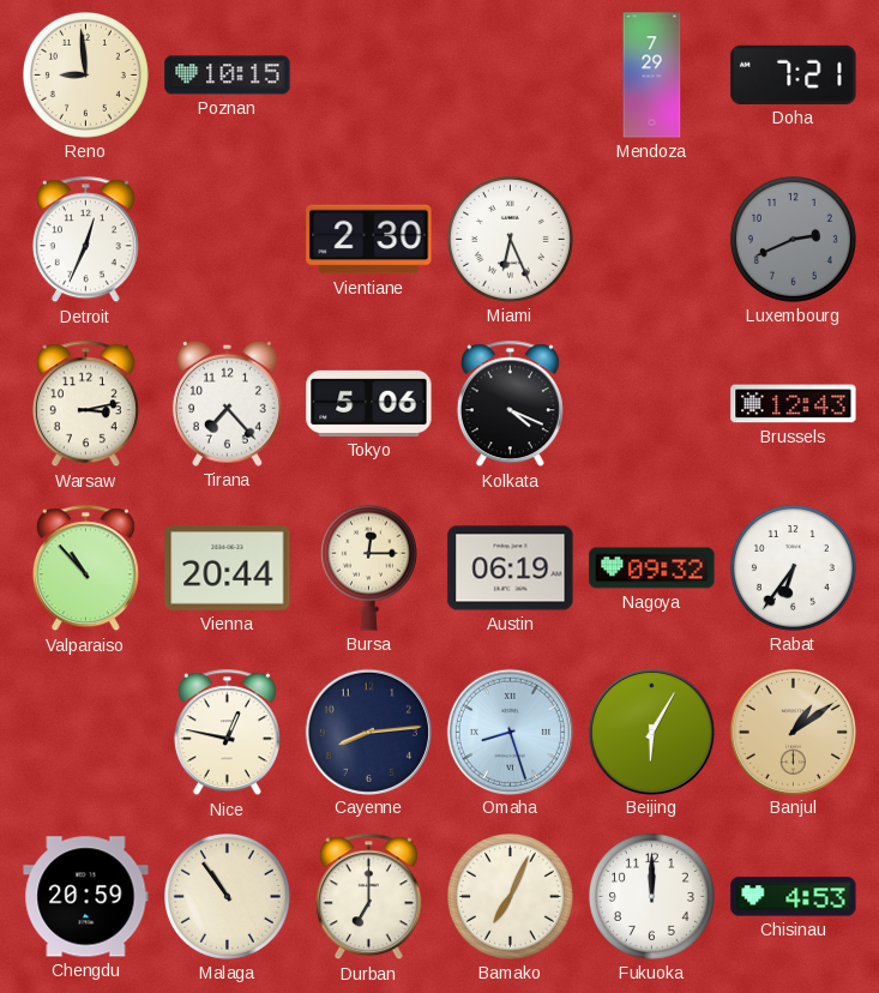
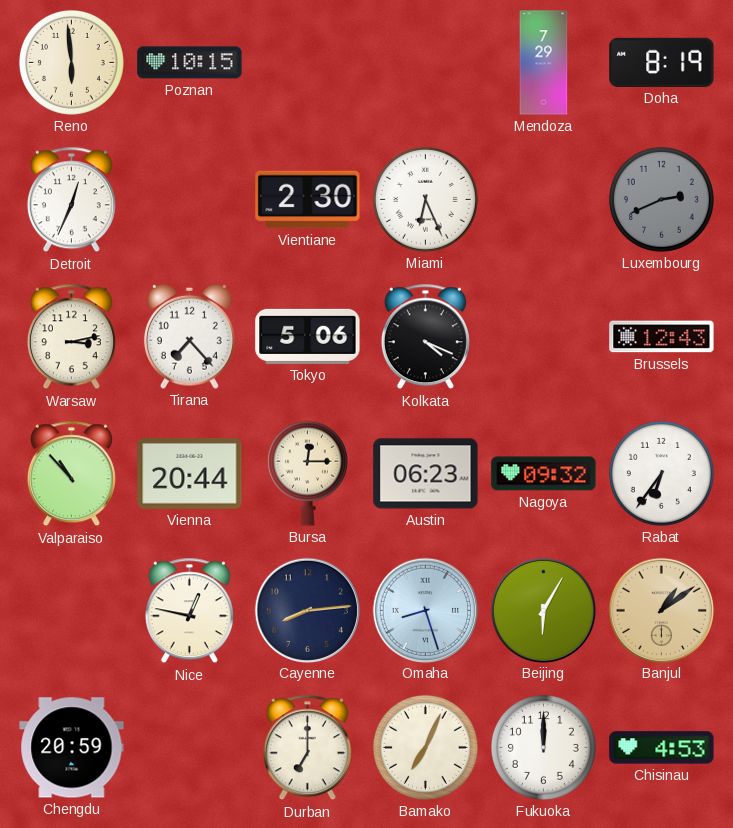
Reno: 8:59 -> 5:59
Doha: 7:21 -> 8:19
Austin: 06:19 -> 06:23
Malaga: 10:54 -> none
